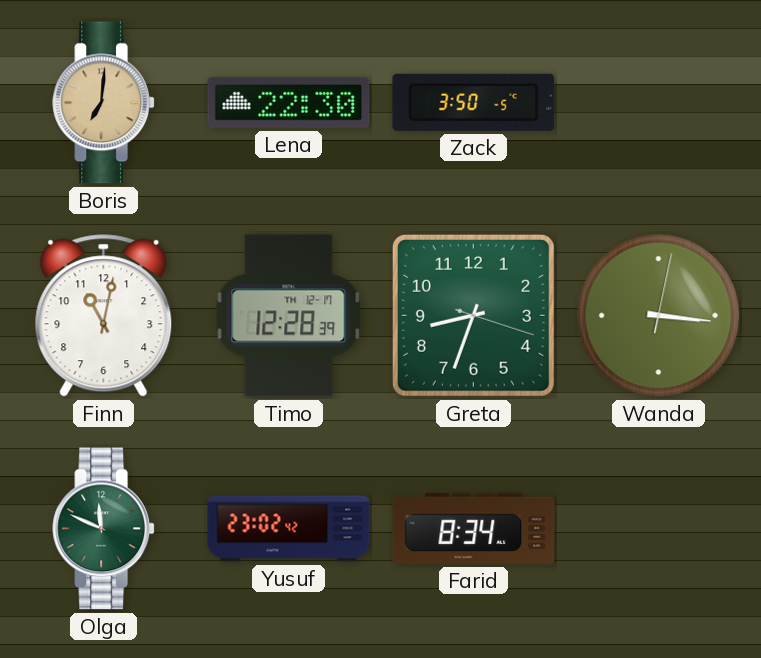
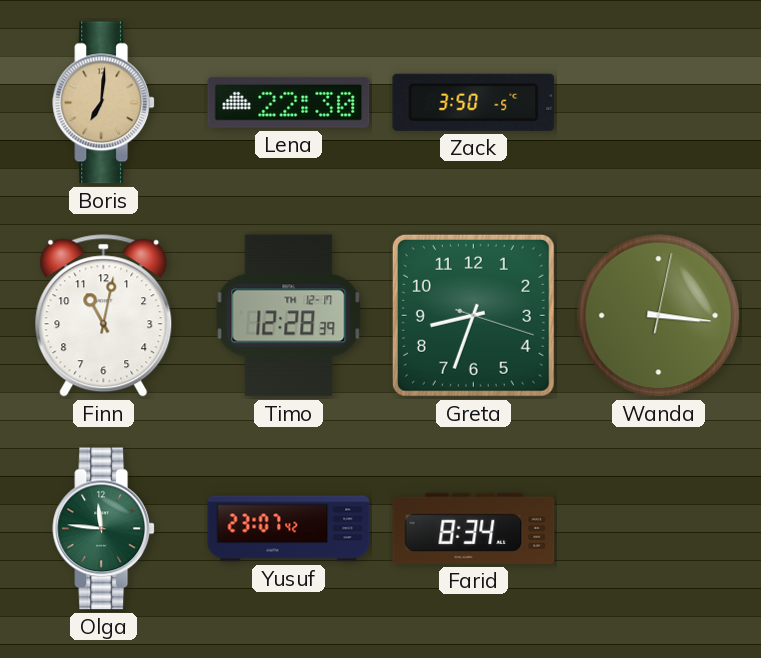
Olga: 11:49 -> 11:46
Yusuf: 23:02 -> 23:07
